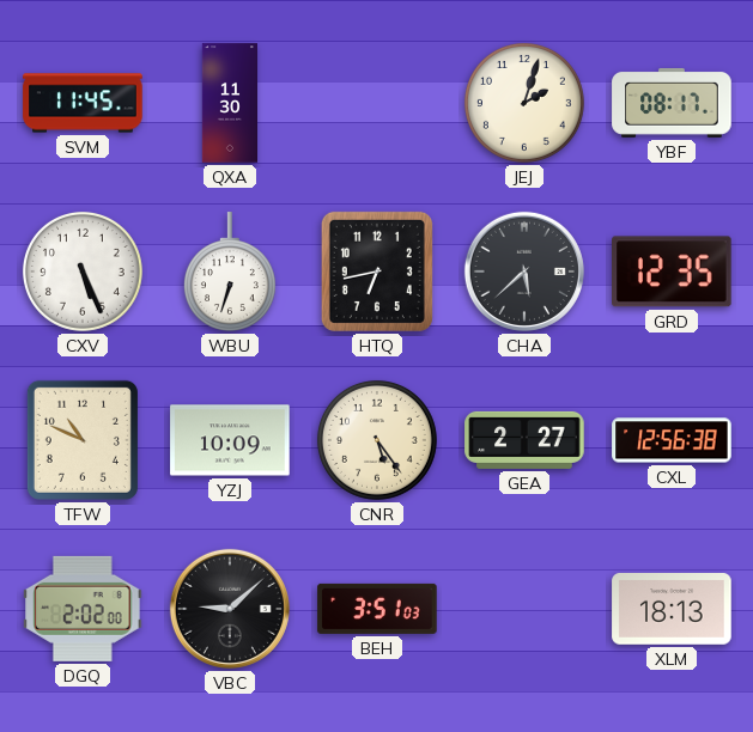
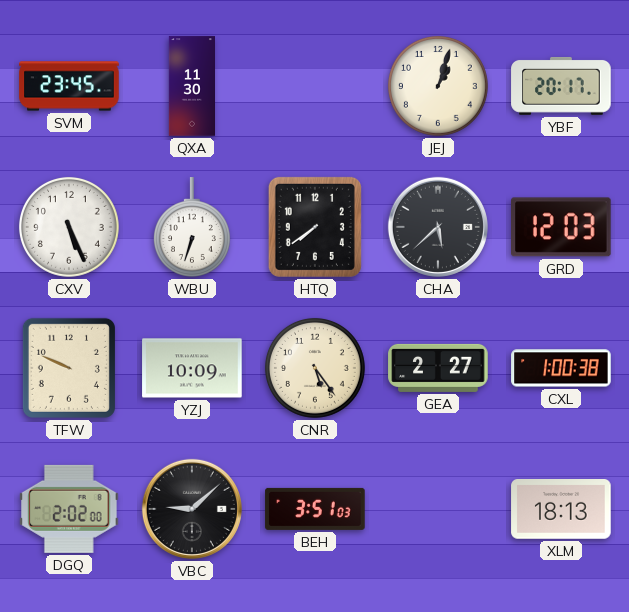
SVM: 11:45 -> 23:45
JEJ: 2:03 -> 1:03
YBF: 08:17 -> 20:17
HTQ: 6:43 -> 7:39
GRD: 12:35 -> 12:03
TFW: 10:49 -> 9:49
CXL: 12:56 -> 1:00
